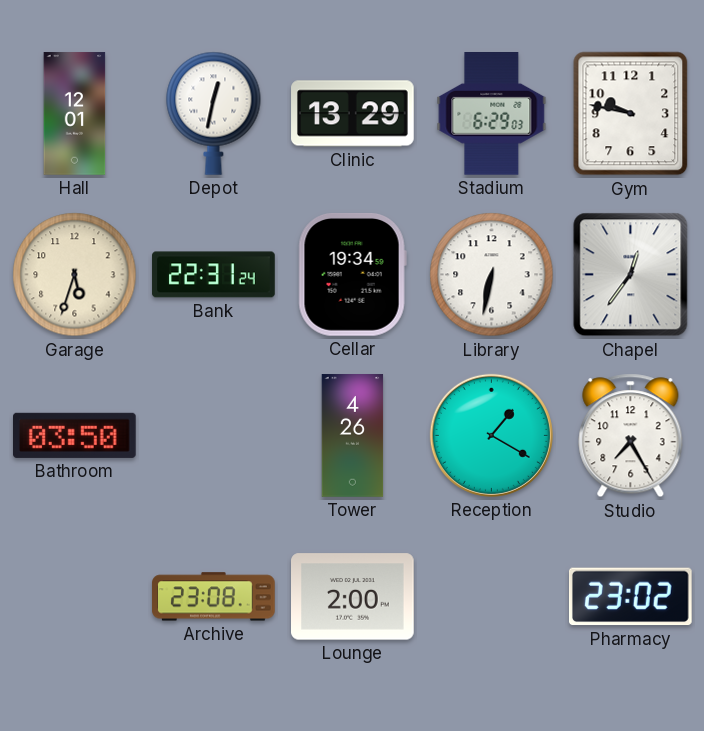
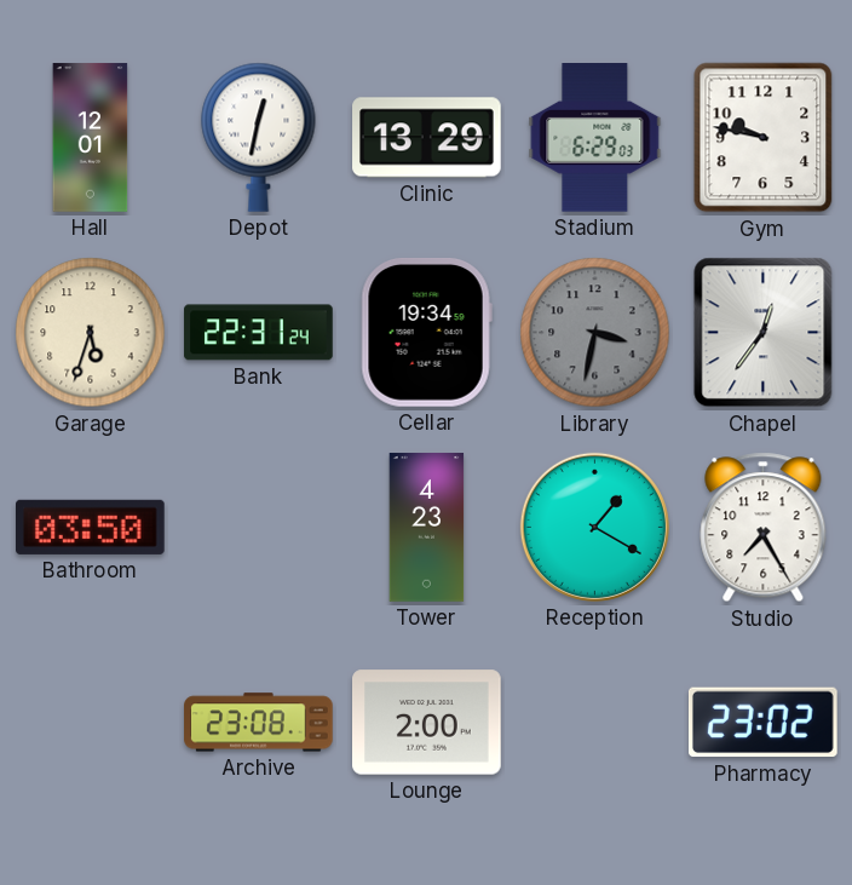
Library: 6:32 -> 3:32
Library dial: white -> grey
Tower: 4:26 -> 4:23
